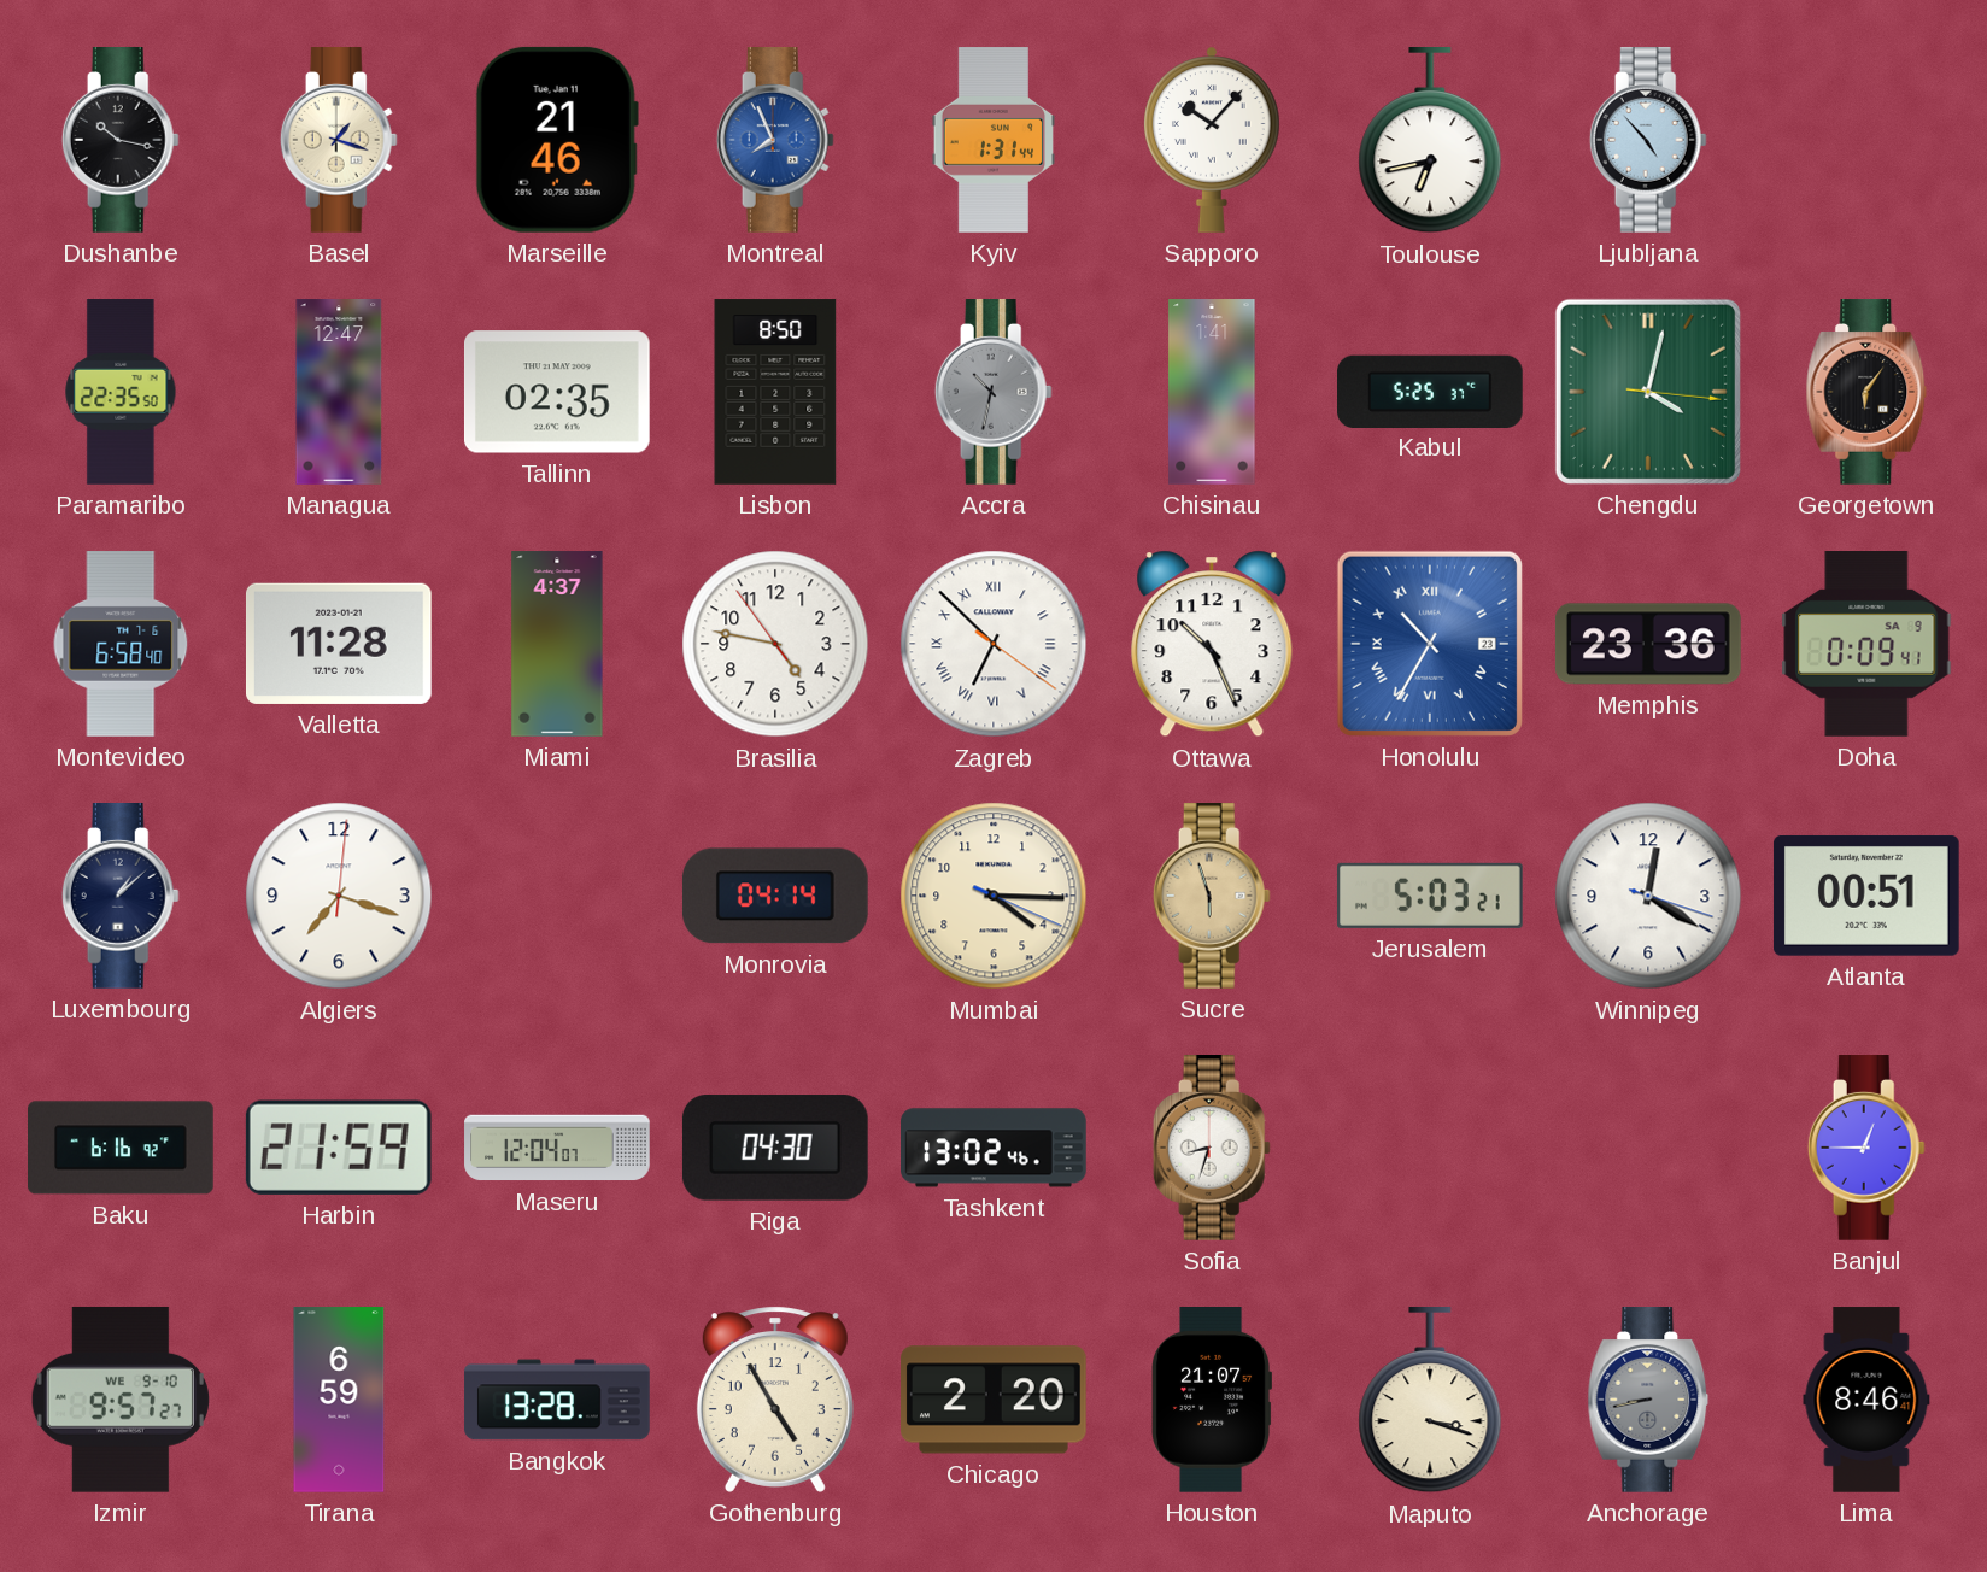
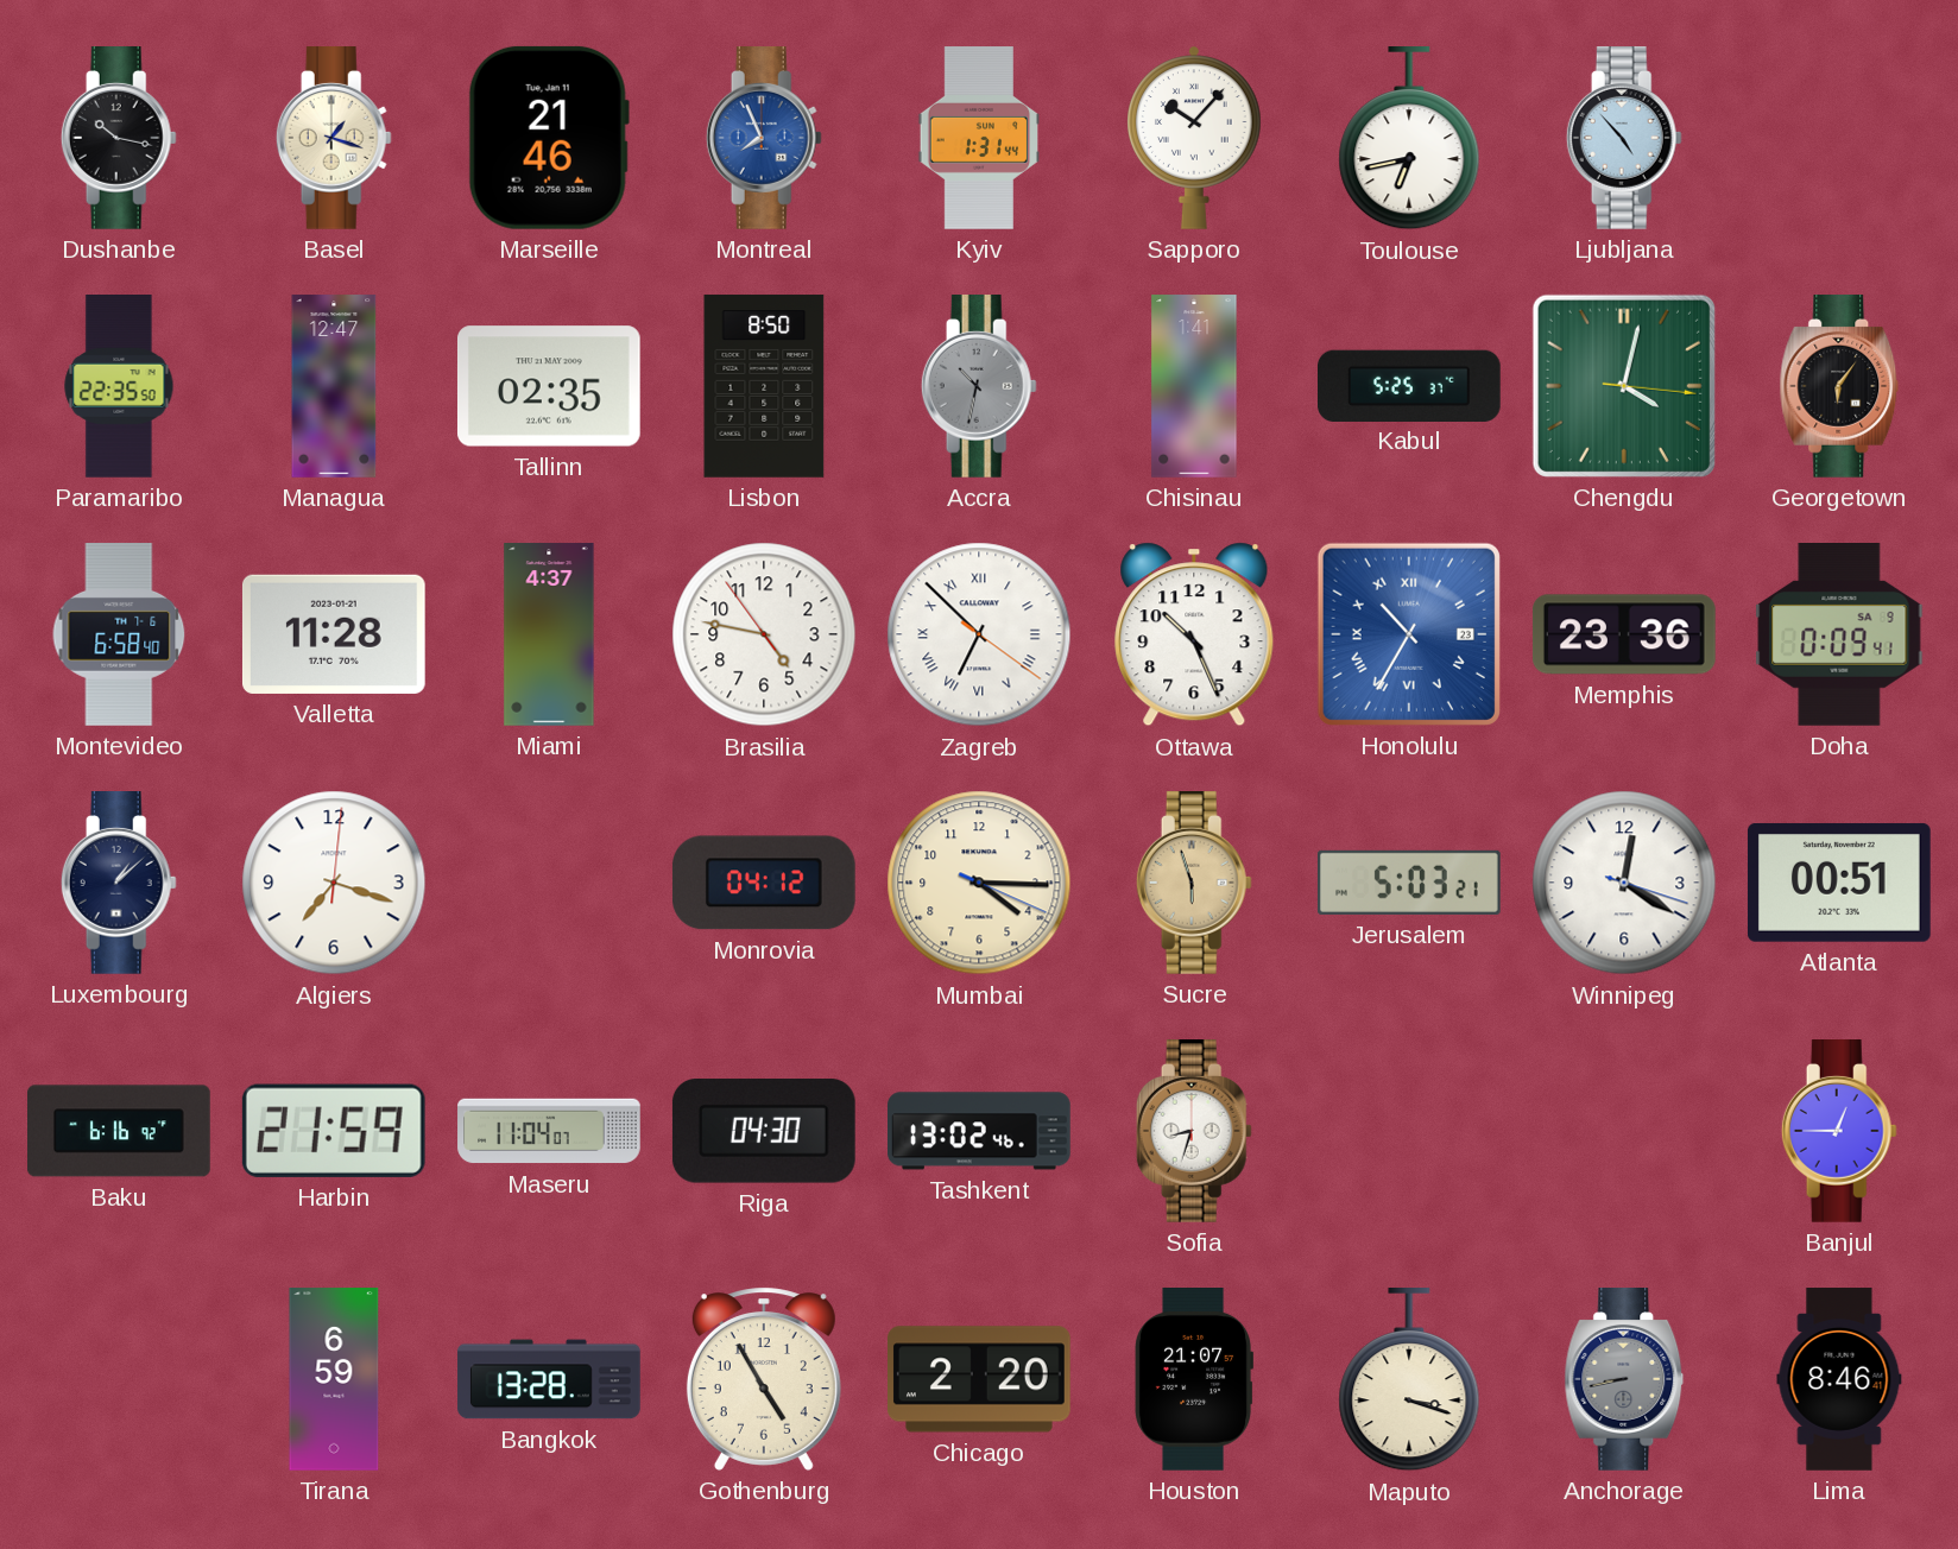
Monrovia: 04:14 -> 04:12
Maseru: 12:04 -> 11:04
Izmir: 9:57 -> none
